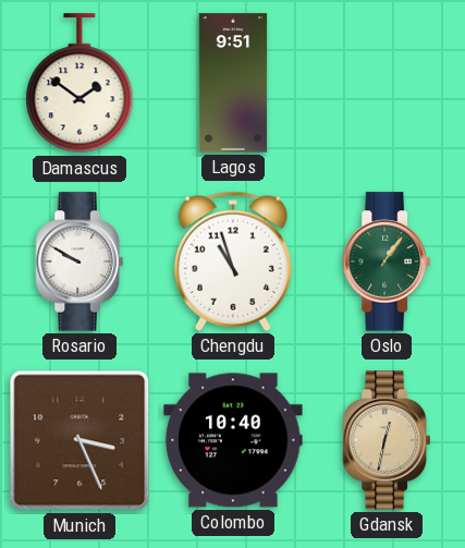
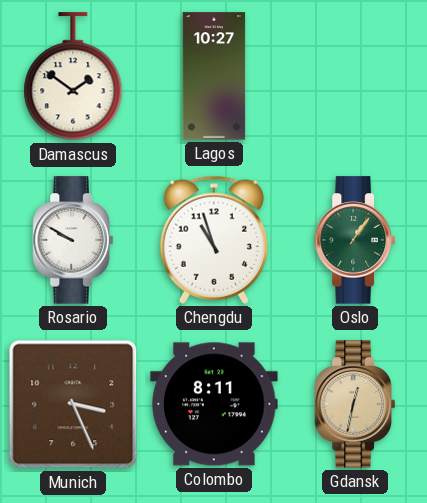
Lagos: 9:51 -> 10:27
Colombo: 10:40 -> 8:11
